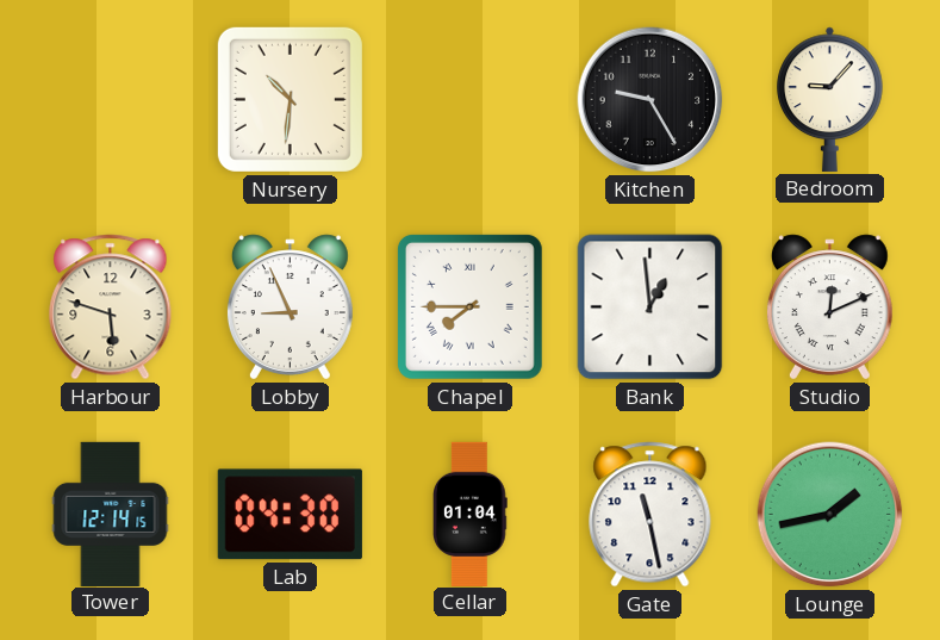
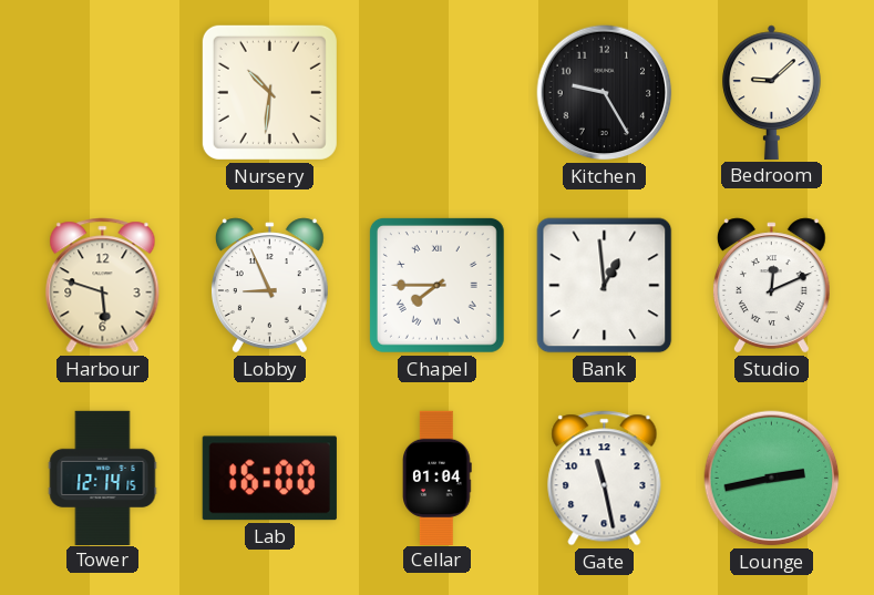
Bedroom: 9:07 -> 9:08
Lab: 04:30 -> 16:00
Lounge: 1:43 -> 2:43
